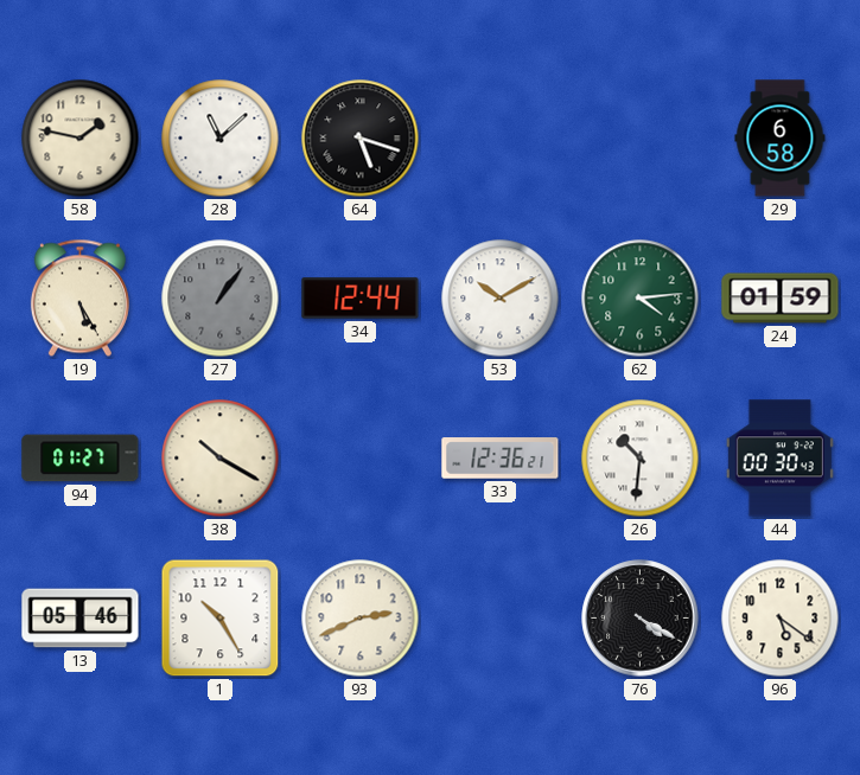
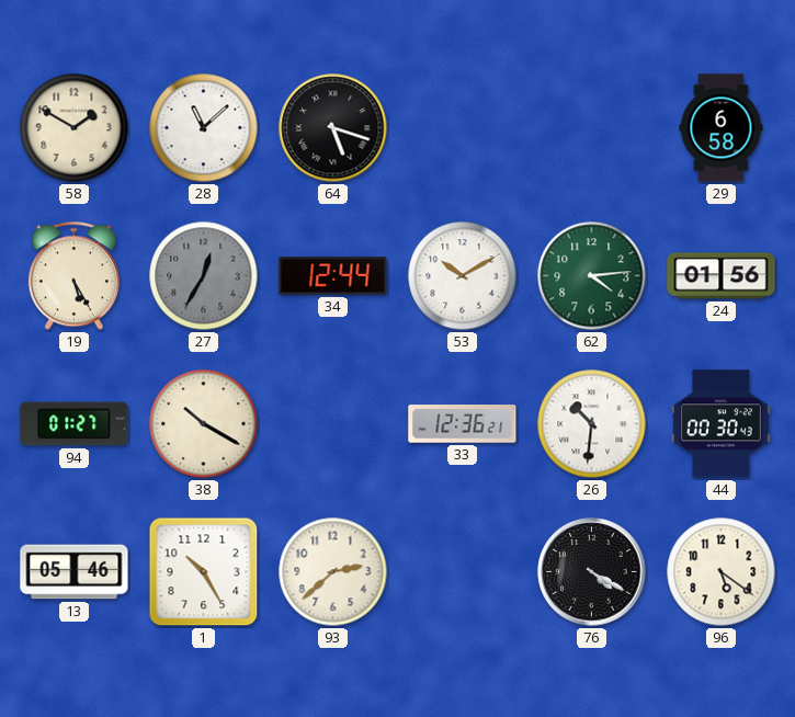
58: 1:47 -> 1:50
27: 1:06 -> 12:35
24: 01:59 -> 01:56
93: 2:41 -> 2:38
